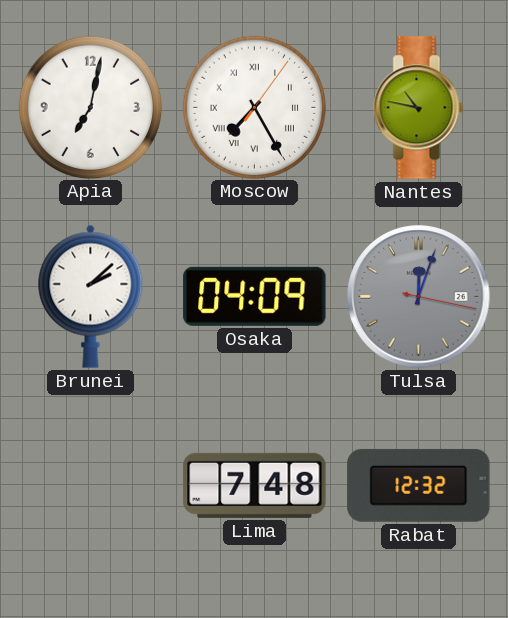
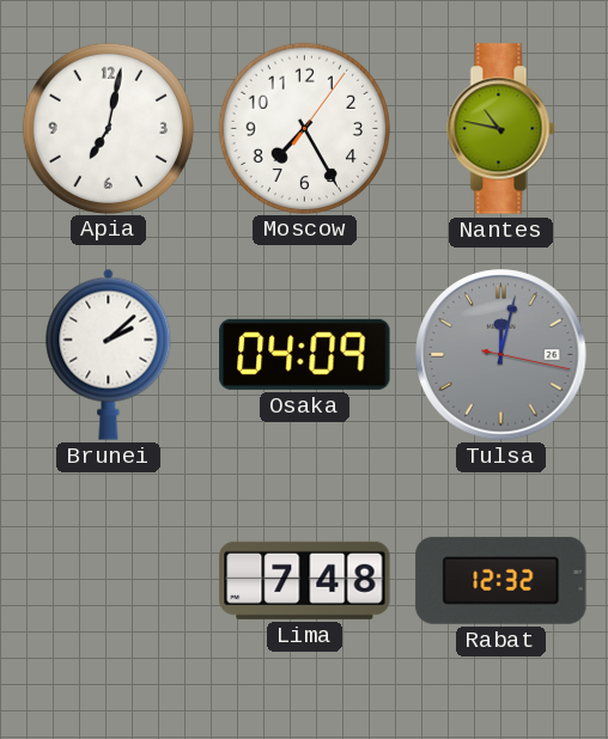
Moscow numerals: Roman -> Arabic
Tulsa: 12:03 -> 12:02
